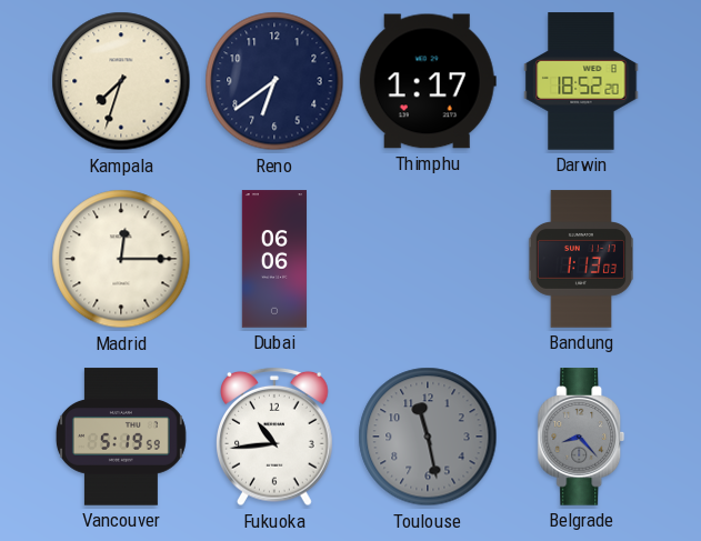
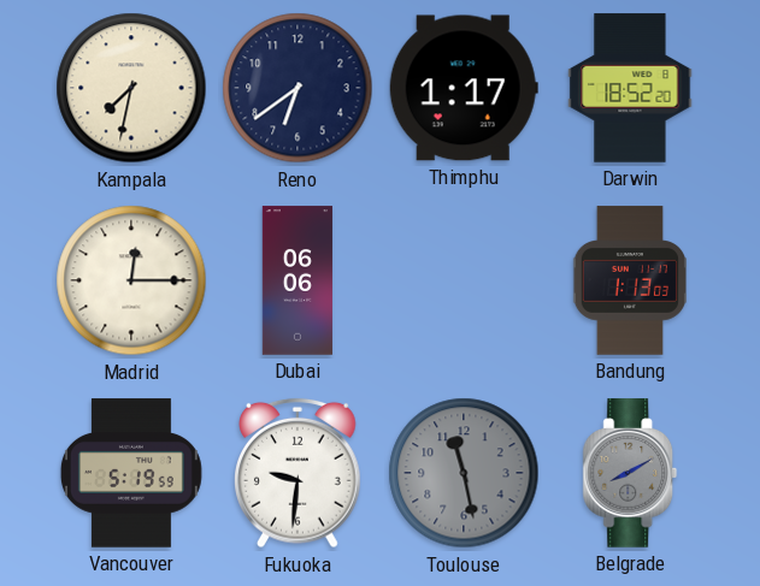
Kampala: 7:33 -> 7:32
Fukuoka: 10:44 -> 9:31
Belgrade: 8:23 -> 8:10
